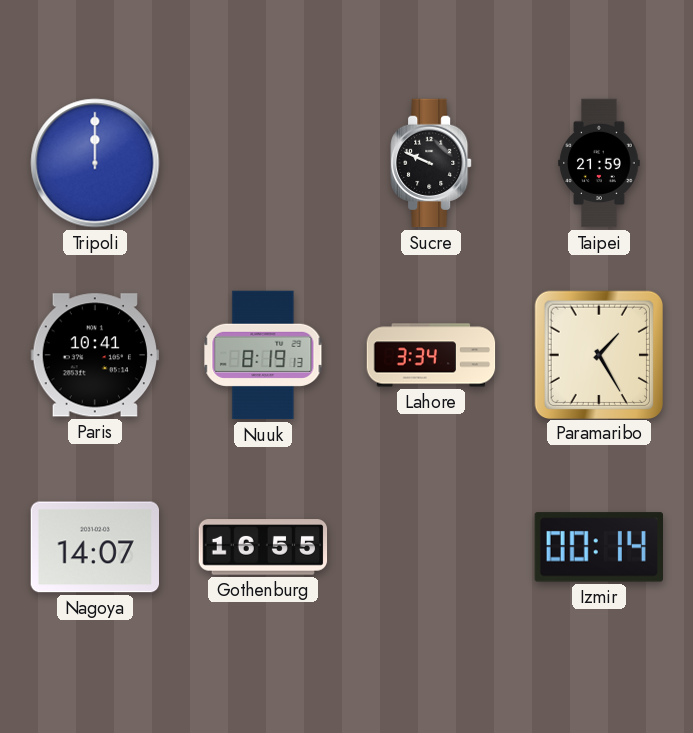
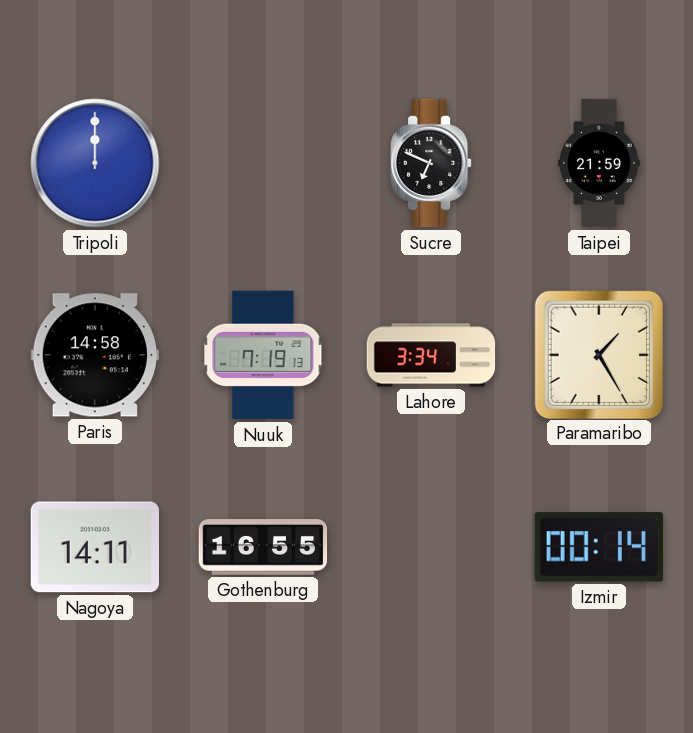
Sucre: 9:49 -> 6:49
Paris: 10:41 -> 14:58
Nuuk: 8:19 -> 7:19
Nagoya: 14:07 -> 14:11
